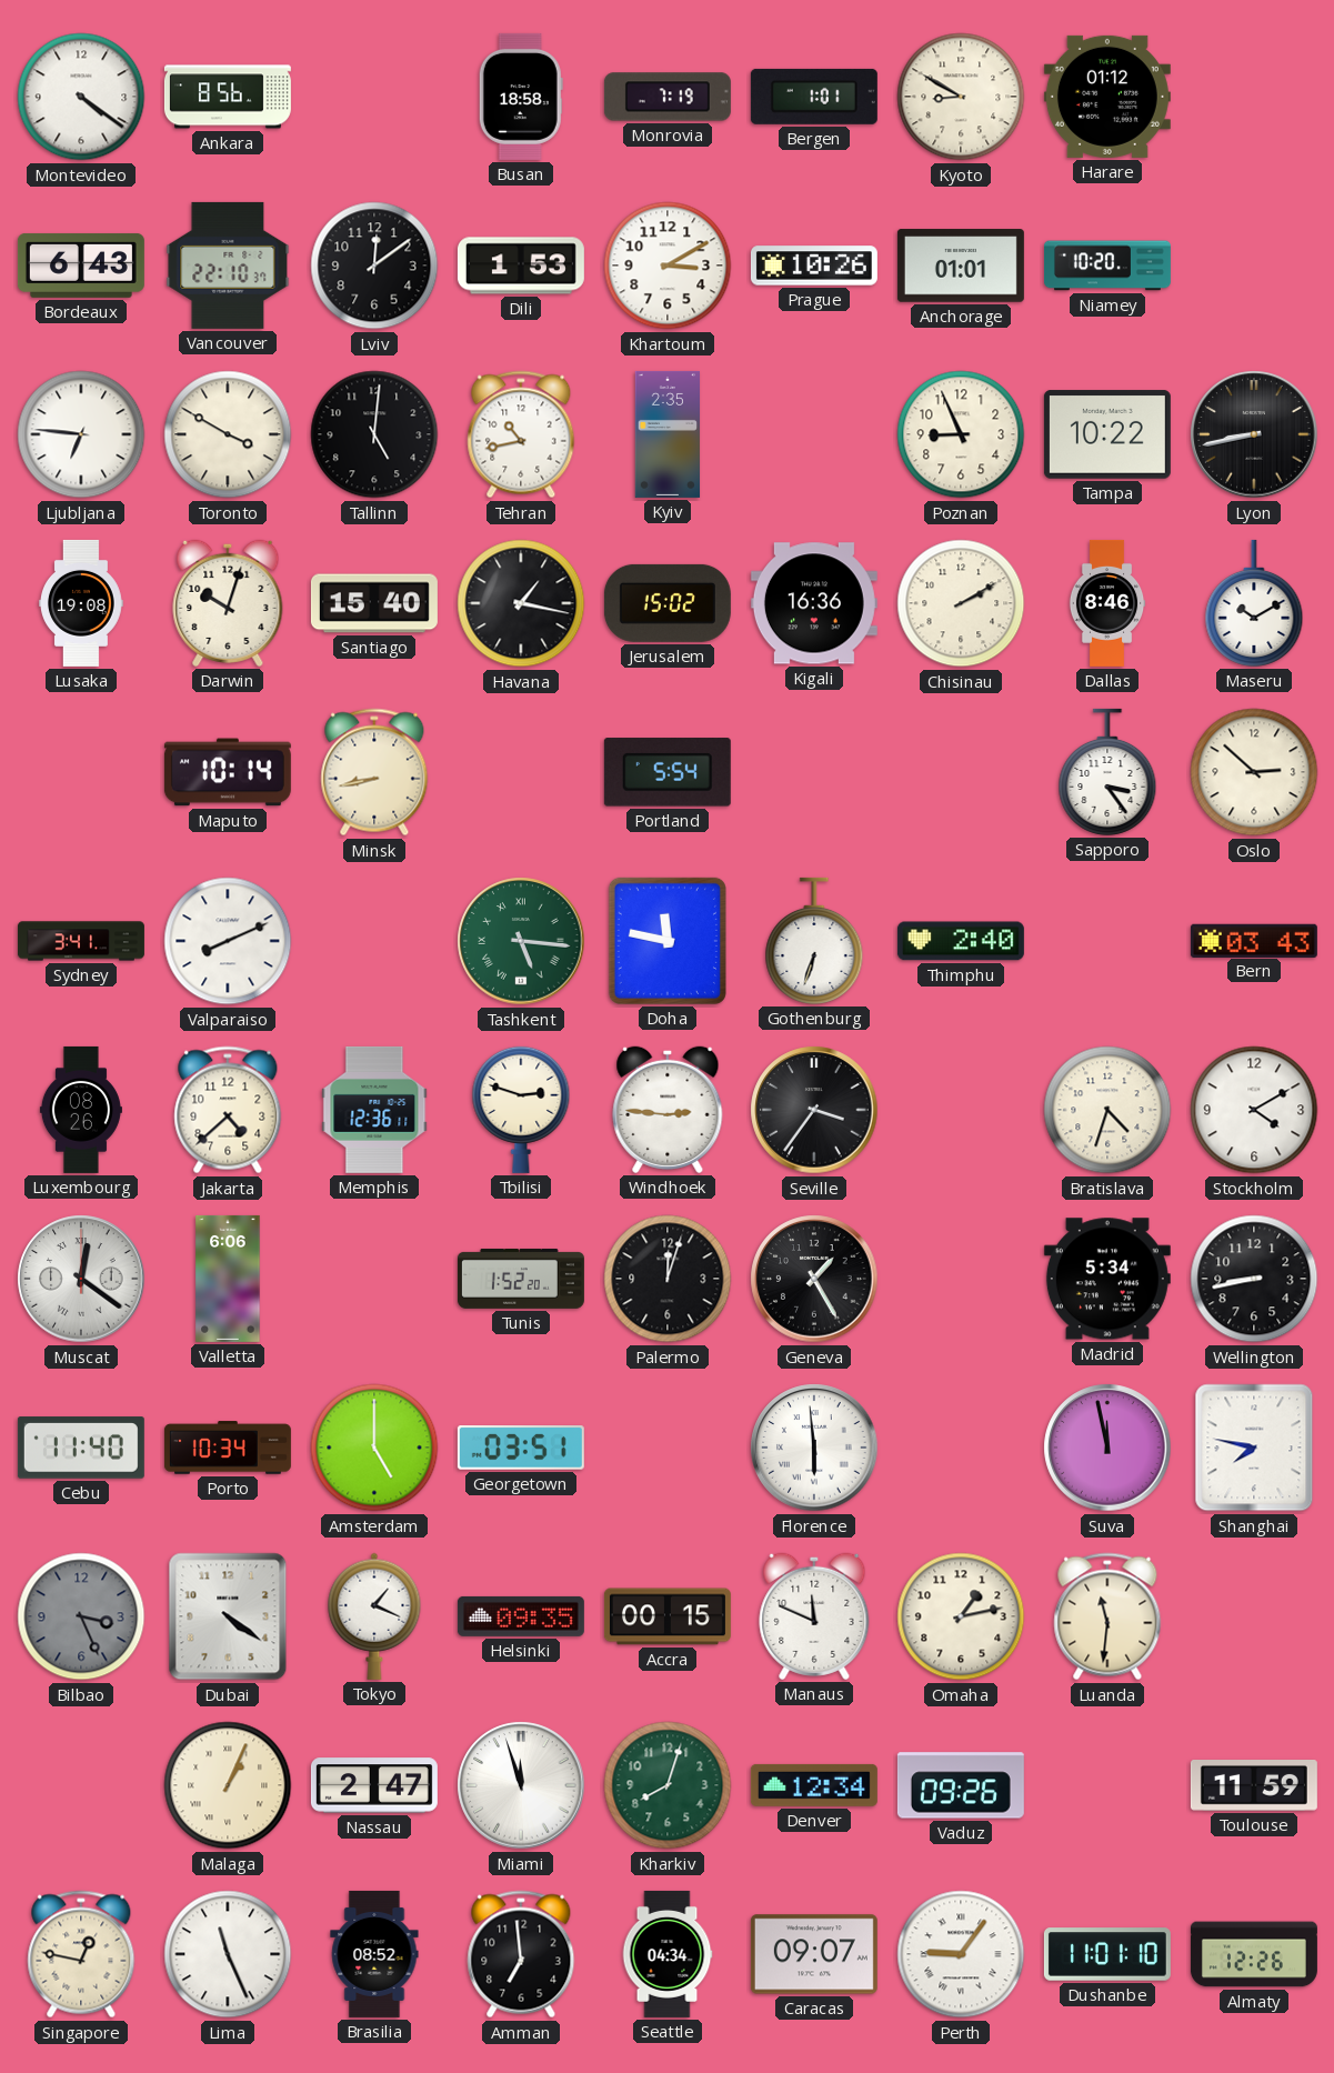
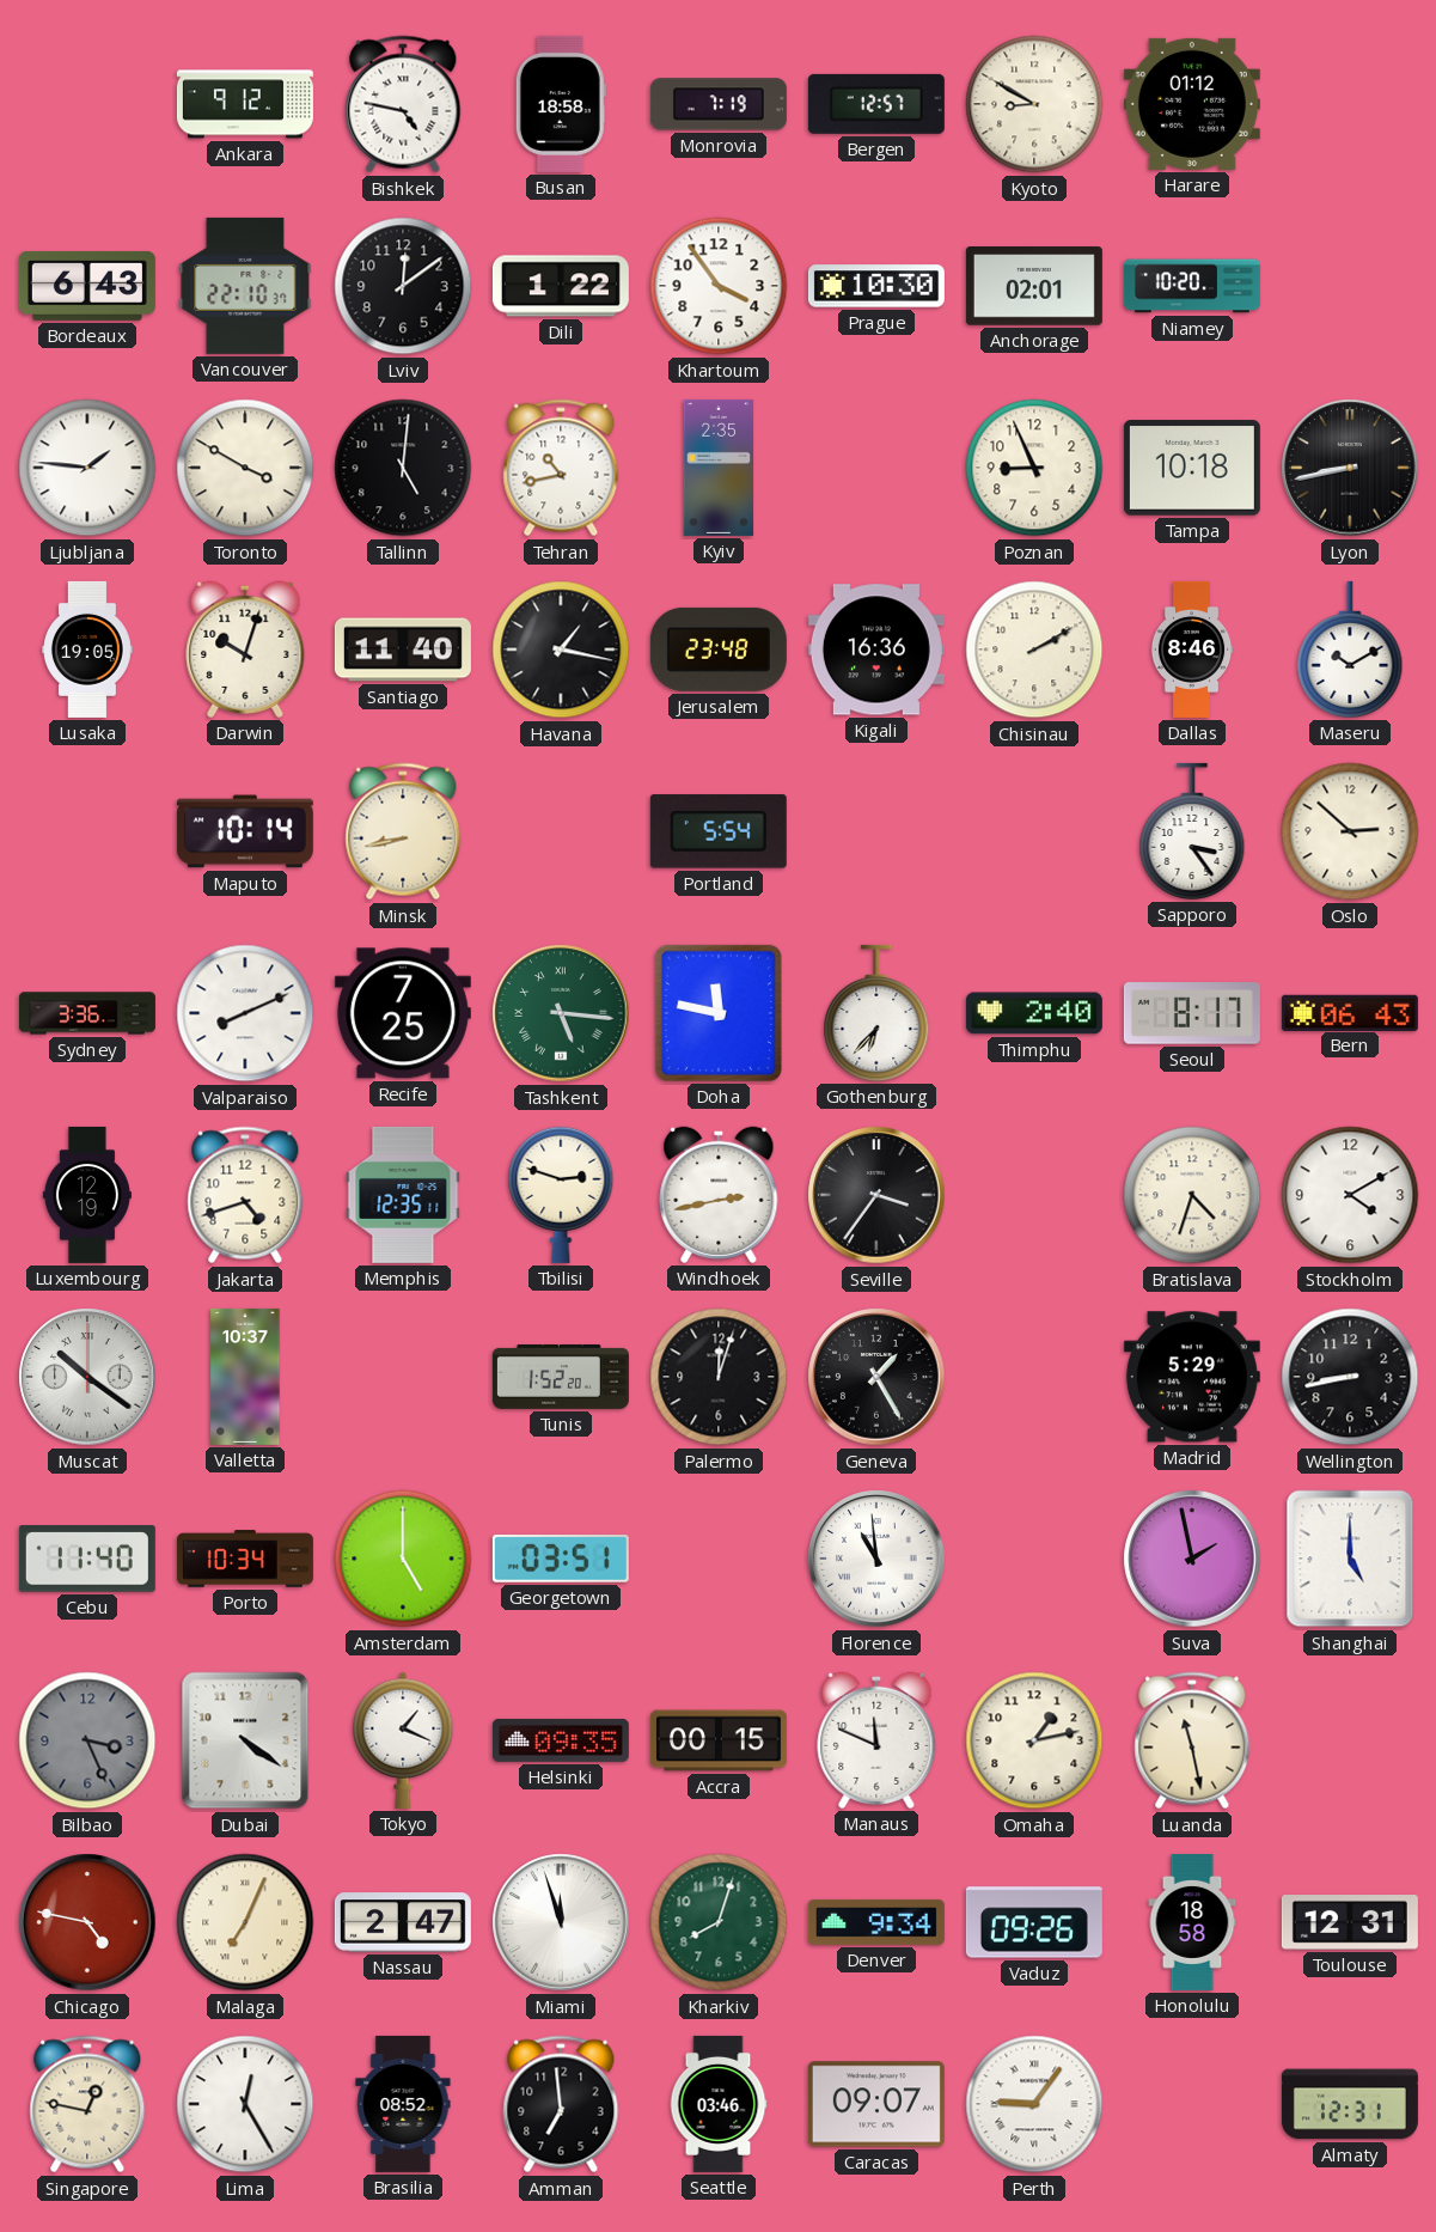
Montevideo: 4:21 -> none
Ankara: 8:56 -> 9:12
Bishkek: none -> 4:47
Bergen: 1:01 -> 12:57
Dili: 1:53 -> 1:22
Khartoum: 3:10 -> 3:54
Prague: 10:26 -> 10:30
Anchorage: 01:01 -> 02:01
Ljubljana: 6:46 -> 1:46
Tampa: 10:22 -> 10:18
Lusaka: 19:08 -> 19:05
Santiago: 15:40 -> 11:40
Jerusalem: 15:02 -> 23:48
Sydney: 3:41 -> 3:36
Recife: none -> 7:25
Gothenburg: 6:33 -> 6:37
Seoul: none -> 8:17
Bern: 03:43 -> 06:43
Luxembourg: 08:26 -> 12:19
Jakarta: 4:38 -> 4:42
Memphis: 12:36 -> 12:35
Windhoek: 2:46 -> 2:43
Muscat: 12:21 -> 10:21
Valletta: 6:06 -> 10:37
Madrid: 5:34 -> 5:29
Florence: 5:59 -> 10:59
Suva: 11:58 -> 1:58
Shanghai: 7:47 -> 5:00
Luanda: 11:31 -> 11:28
Chicago: none -> 4:47
Malaga: 1:04 -> 7:04
Denver: 12:34 -> 9:34
Honolulu: none -> 18:58
Toulouse: 11:59 -> 12:31
Lima: 11:26 -> 12:25
Seattle: 04:34 -> 03:46
Dushanbe: 11:01 -> none
Almaty: 12:26 -> 12:31
